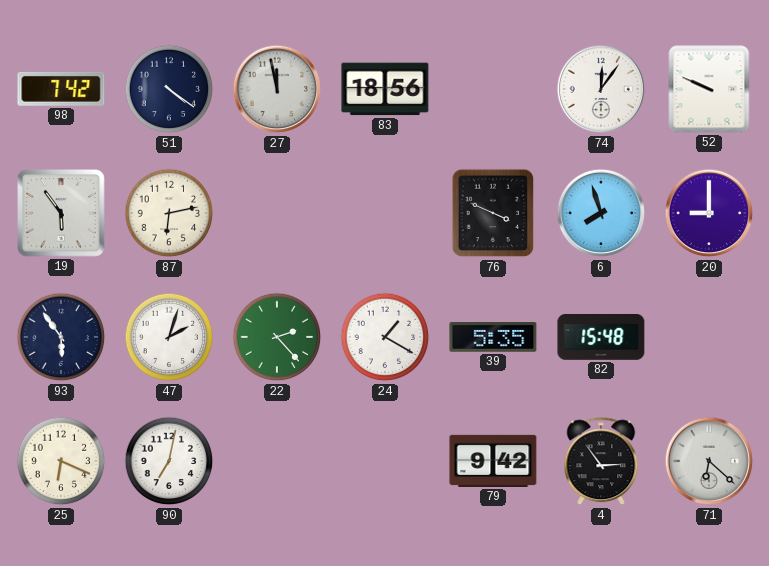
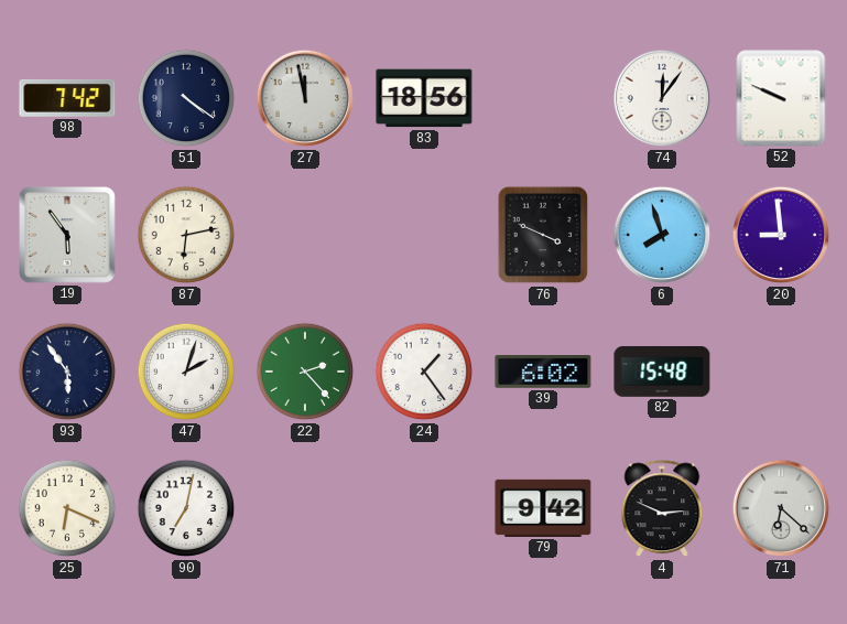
20: 9:00 -> 8:59
24: 1:20 -> 1:24
39: 5:35 -> 6:02
4: 2:54 -> 2:49
